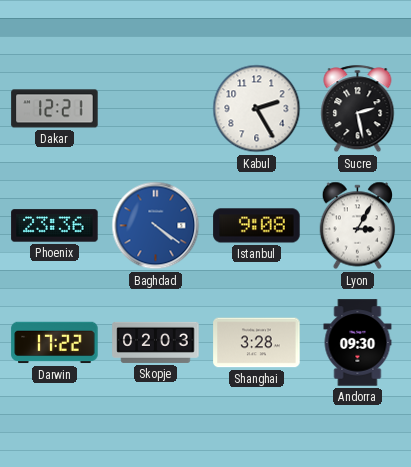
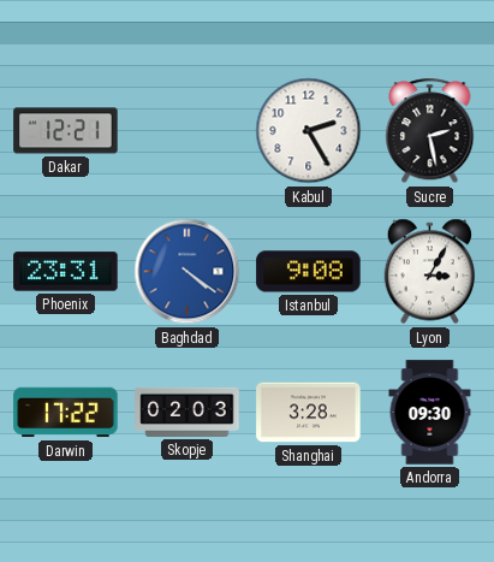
Phoenix: 23:36 -> 23:31
